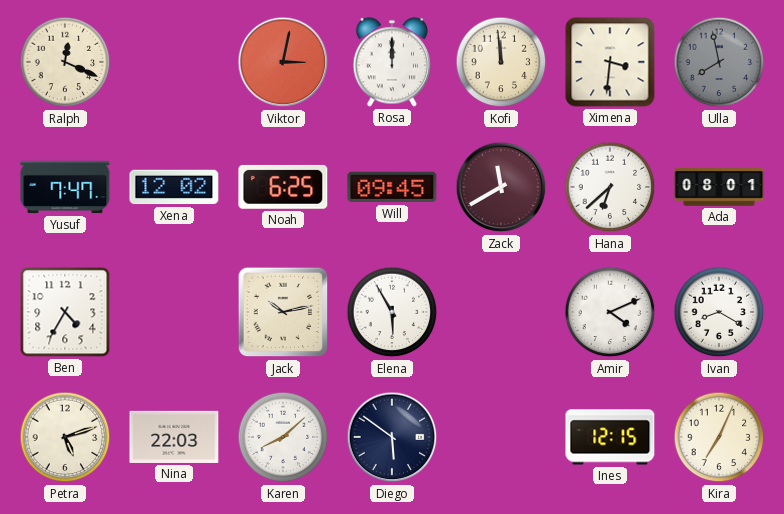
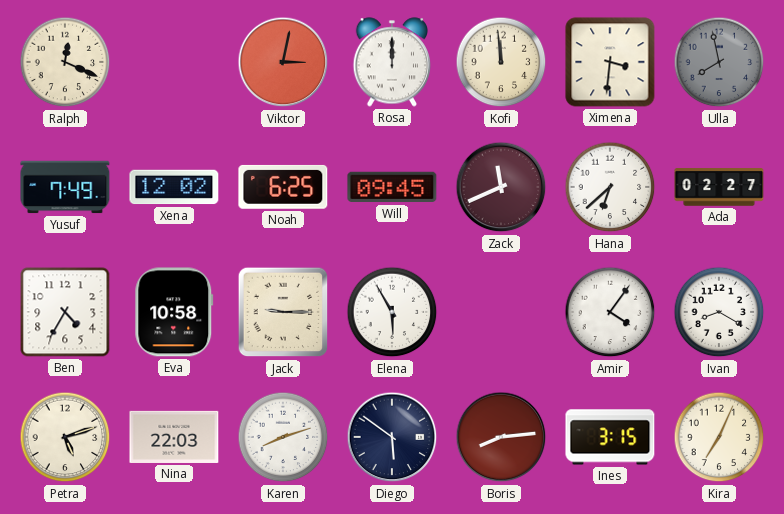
Yusuf: 7:47 -> 7:49
Zack: 11:40 -> 11:41
Ada: 08:01 -> 02:27
Eva: none -> 10:58
Jack: 10:13 -> 9:15
Amir: 4:11 -> 4:06
Karen: 8:08 -> 8:12
Boris: none -> 8:14
Ines: 12:15 -> 3:15
